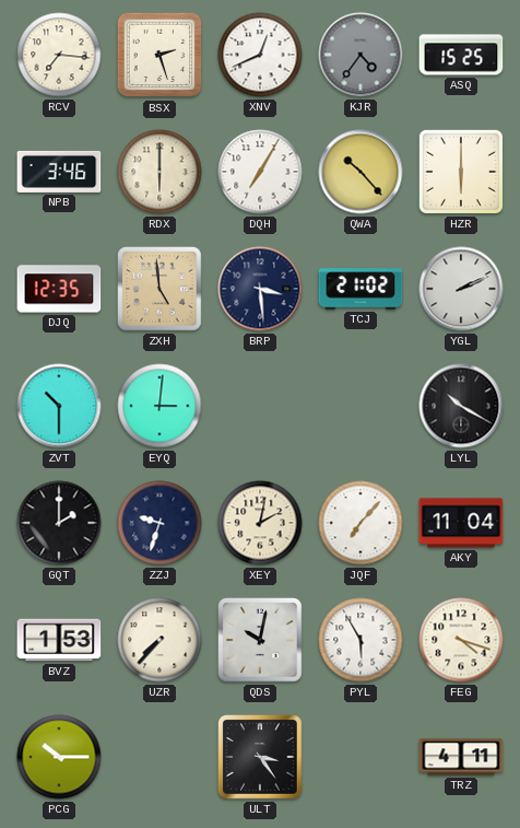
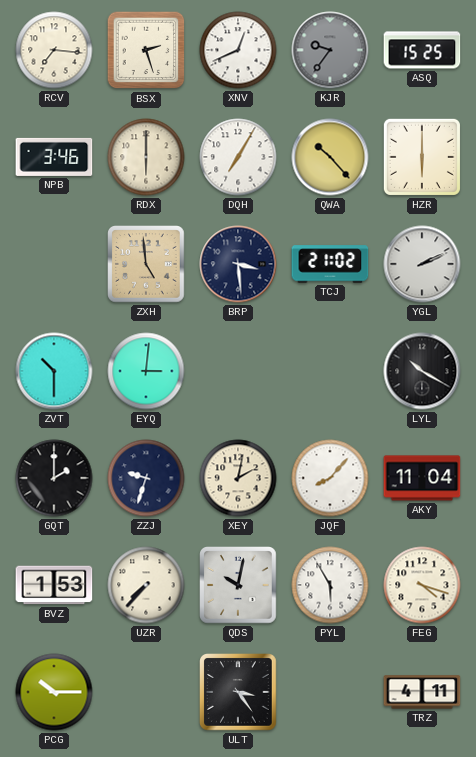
KJR: 4:36 -> 9:36
DJQ: 12:35 -> none
JQF: 7:07 -> 8:07
